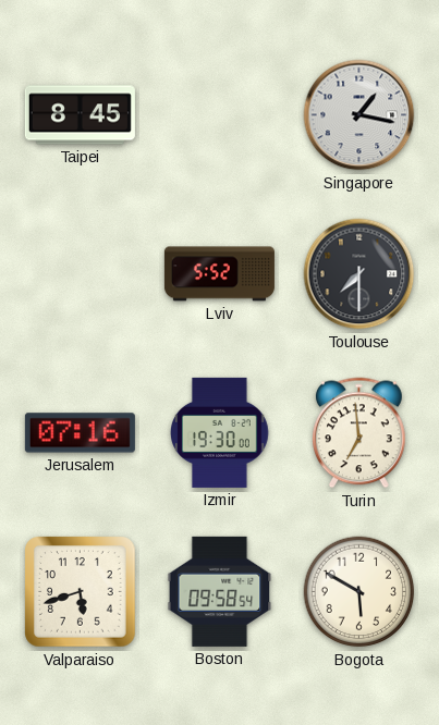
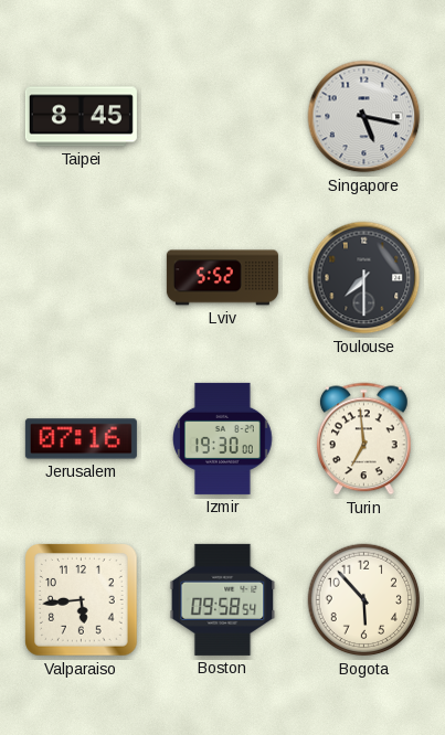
Singapore: 1:17 -> 5:17
Valparaiso: 5:42 -> 5:44
Bogota: 5:50 -> 5:53
